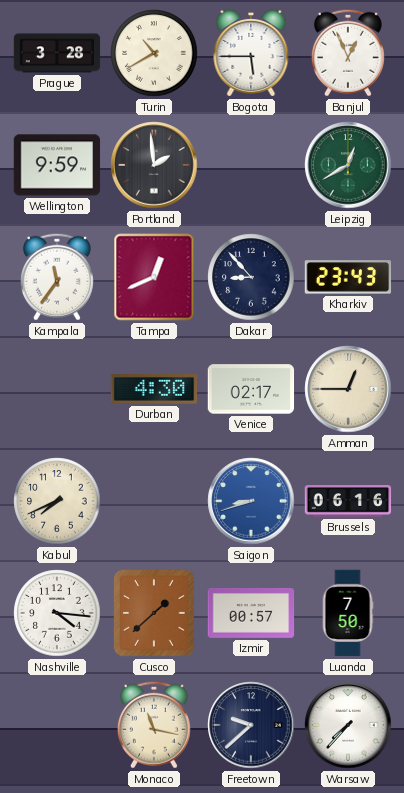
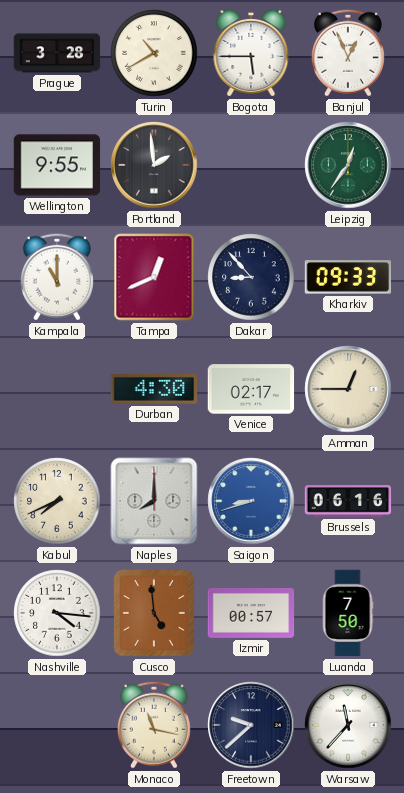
Wellington: 9:59 -> 9:55
Leipzig: 12:40 -> 12:36
Kampala: 11:36 -> 11:00
Kharkiv: 23:43 -> 09:33
Naples: none -> 8:00
Cusco: 1:38 -> 4:59
Warsaw: 7:37 -> 11:37
